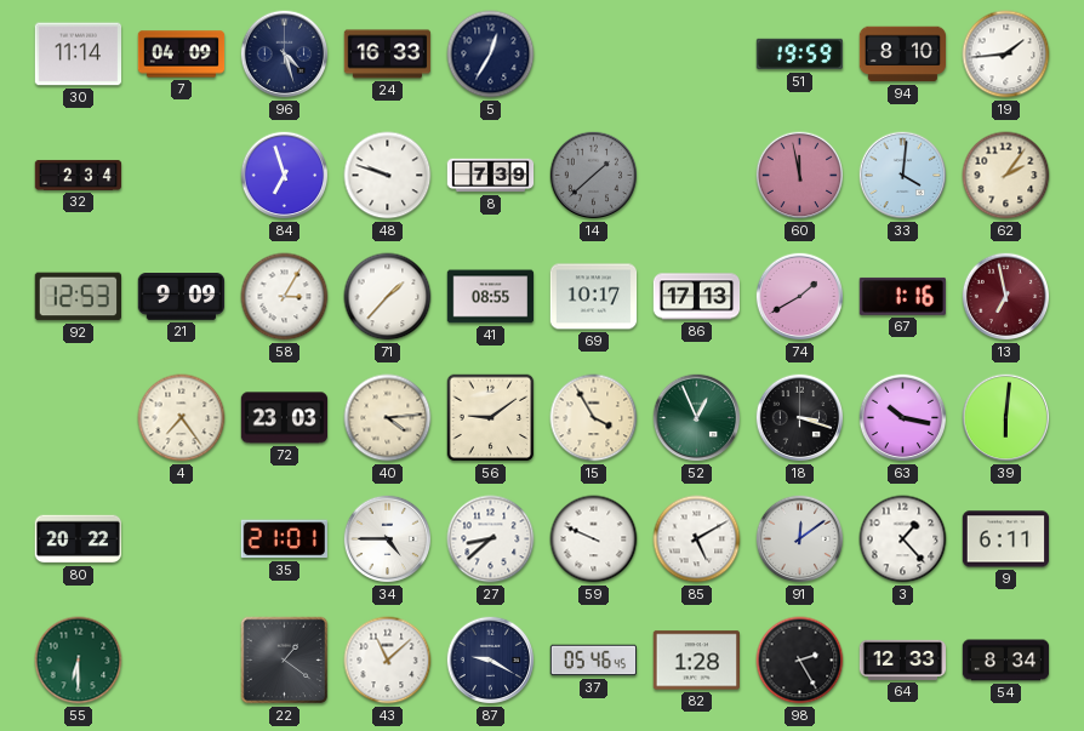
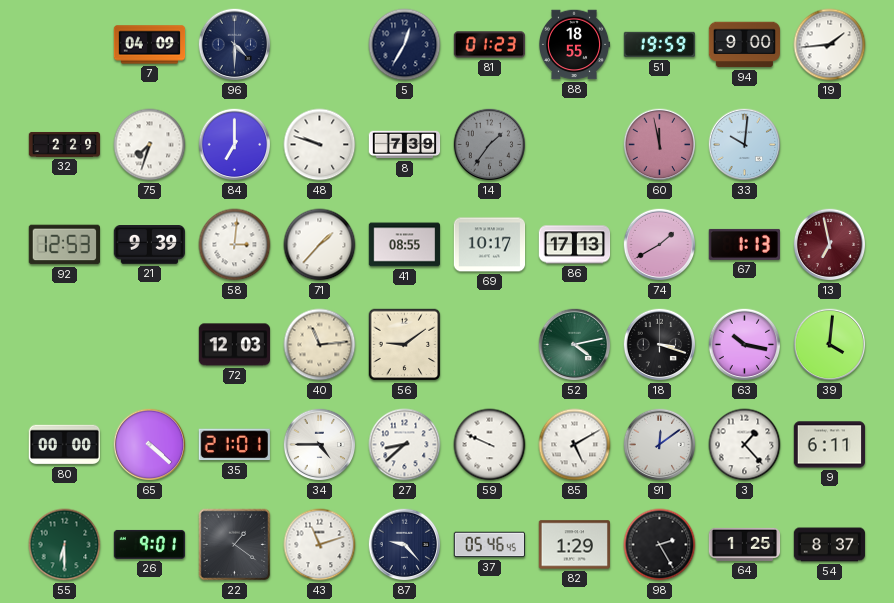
30: 11:14 -> none
96: 4:27 -> 4:30
24: 16:33 -> none
81: none -> 01:23
88: none -> 18:55
94: 8:10 -> 9:00
32: 2:34 -> 2:29
75: none -> 7:33
84: 6:57 -> 7:00
14: 1:38 -> 1:36
33: 4:01 -> 10:01
62: 2:06 -> none
21: 9:09 -> 9:39
58: 3:05 -> 3:01
67: 1:16 -> 1:13
4: 7:24 -> none
72: 23:03 -> 12:03
40: 4:14 -> 11:14
15: 3:55 -> none
52: 12:56 -> 4:13
39: 6:01 -> 4:01
80: 20:22 -> 00:00
65: none -> 4:22
26: none -> 9:01
43: 11:08 -> 11:12
87: 9:20 -> 9:23
82: 1:28 -> 1:29
64: 12:33 -> 1:25
54: 8:34 -> 8:37
